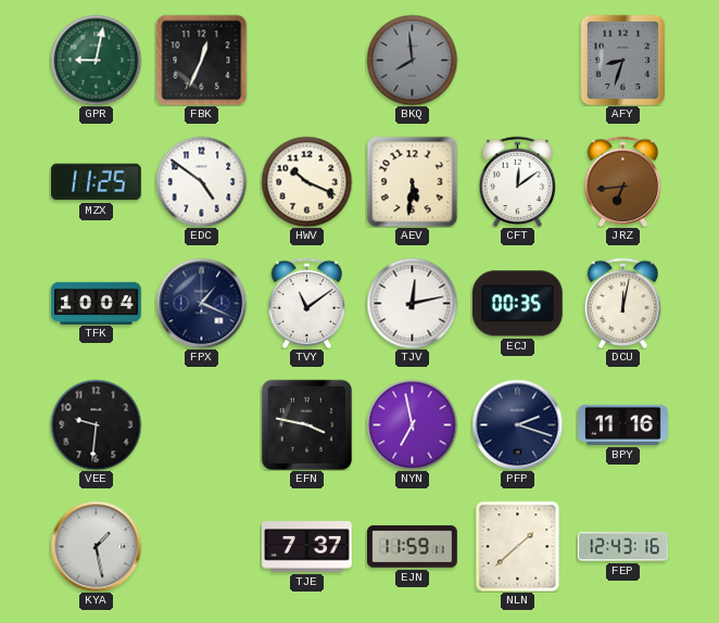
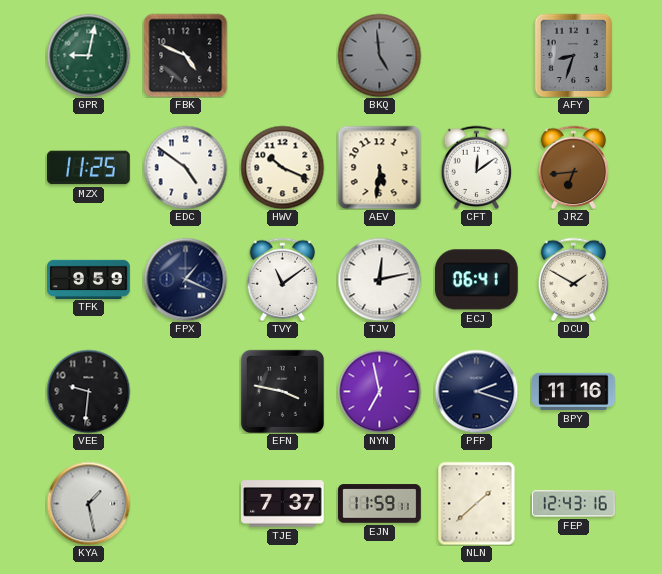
FBK: 12:34 -> 4:49
BKQ: 7:59 -> 4:59
TFK: 10:04 -> 9:59
ECJ: 00:35 -> 06:41
DCU: 12:02 -> 1:50
